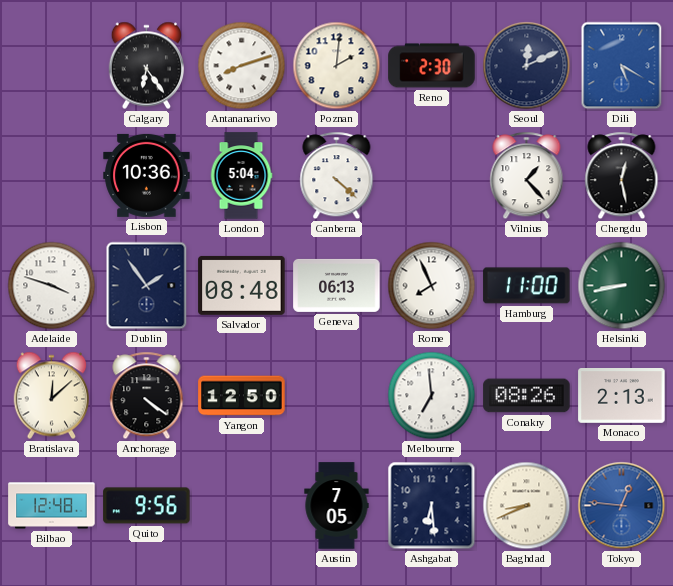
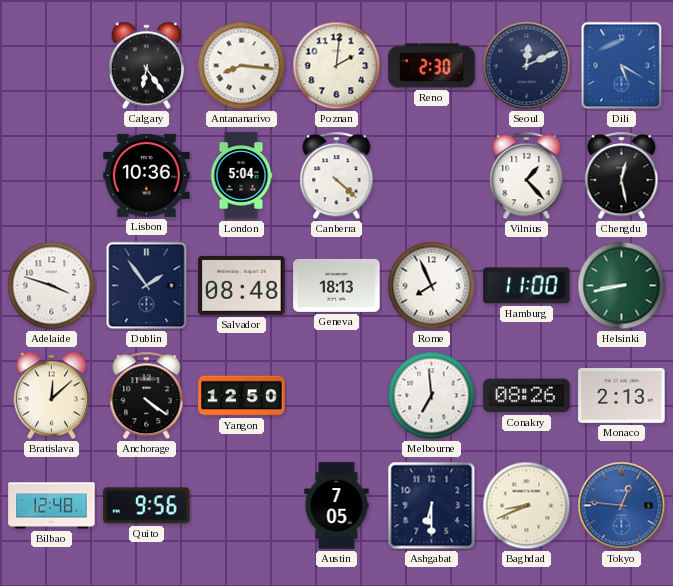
Antananarivo: 8:12 -> 8:16
Geneva: 06:13 -> 18:13
Ashgabat: 6:29 -> 6:30
